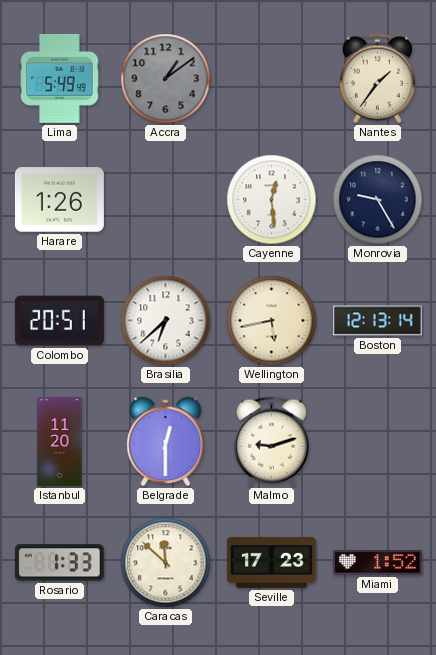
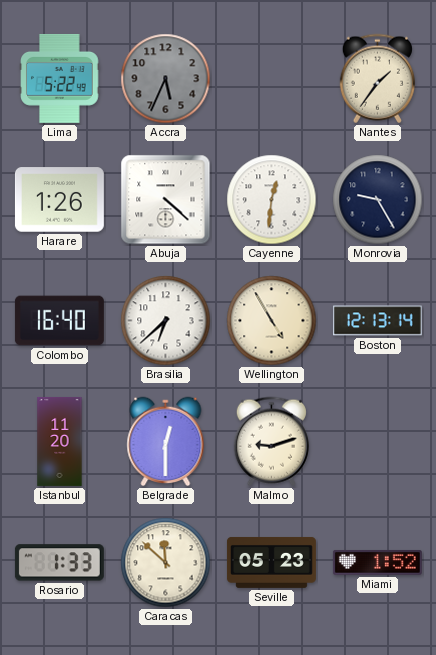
Lima: 5:49 -> 5:22
Accra: 1:09 -> 5:34
Abuja: none -> 4:22
Cayenne: 12:29 -> 12:31
Colombo: 20:51 -> 16:40
Wellington: 5:43 -> 4:55
Seville: 17:23 -> 05:23
